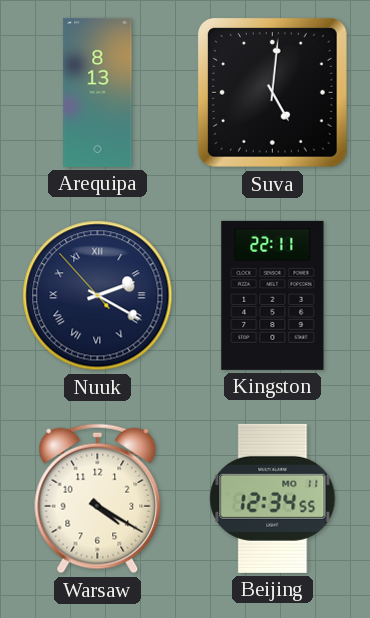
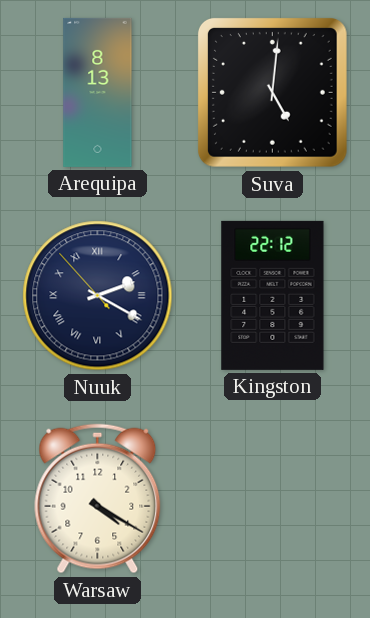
Kingston: 22:11 -> 22:12
Beijing: 12:34 -> none
